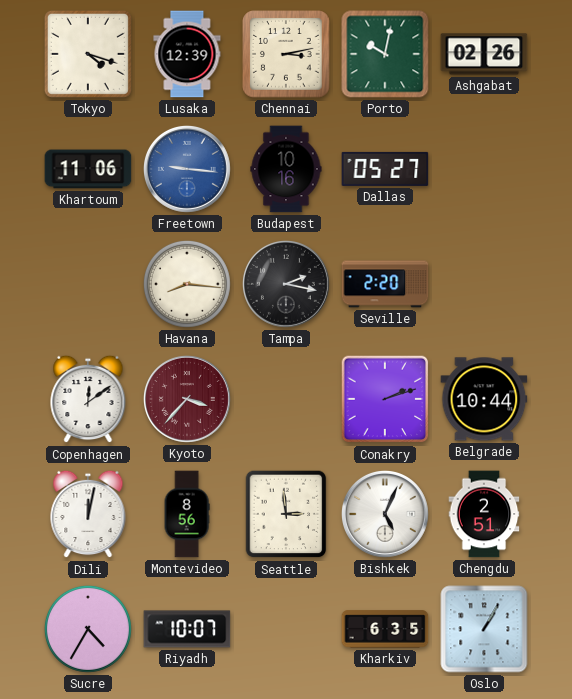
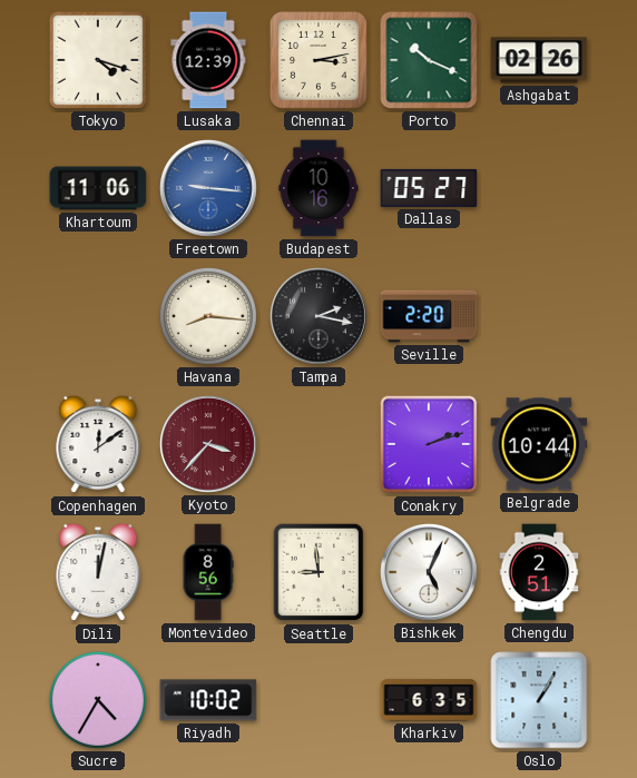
Porto: 10:02 -> 10:19
Seattle: 2:59 -> 8:59
Riyadh: 10:07 -> 10:02
